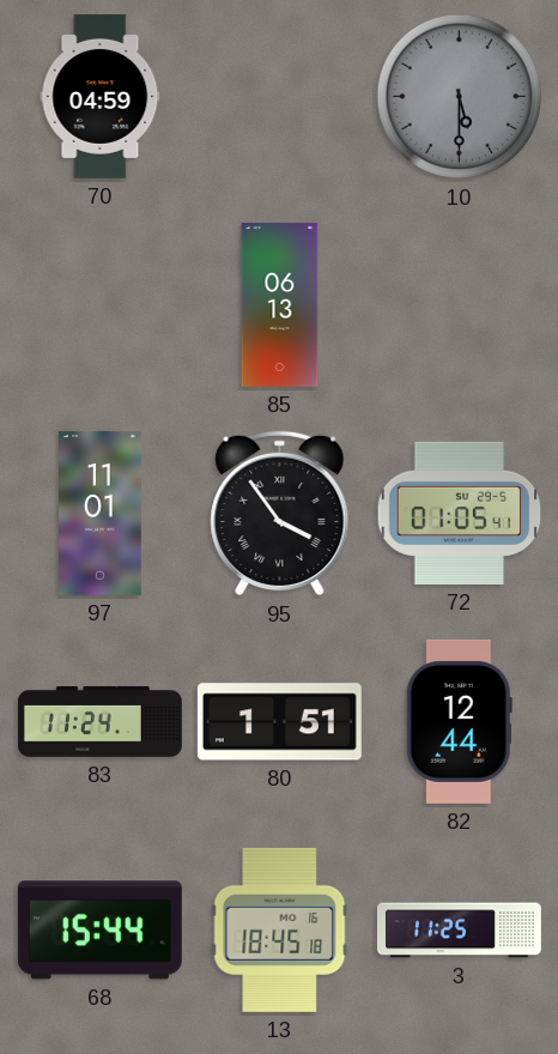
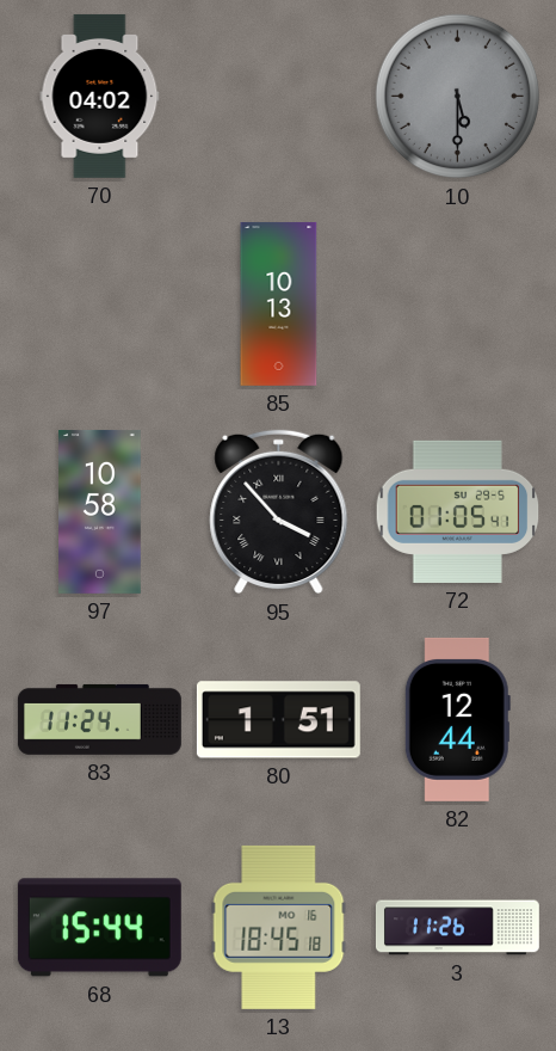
70: 04:59 -> 04:02
85: 06:13 -> 10:13
97: 11:01 -> 10:58
95: 3:54 -> 3:53
3: 11:25 -> 11:26
